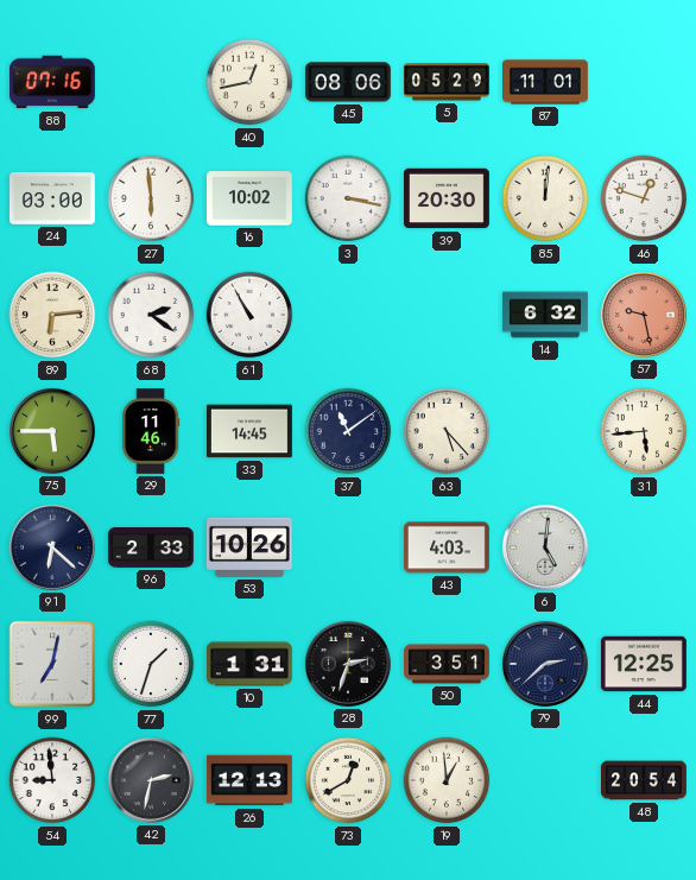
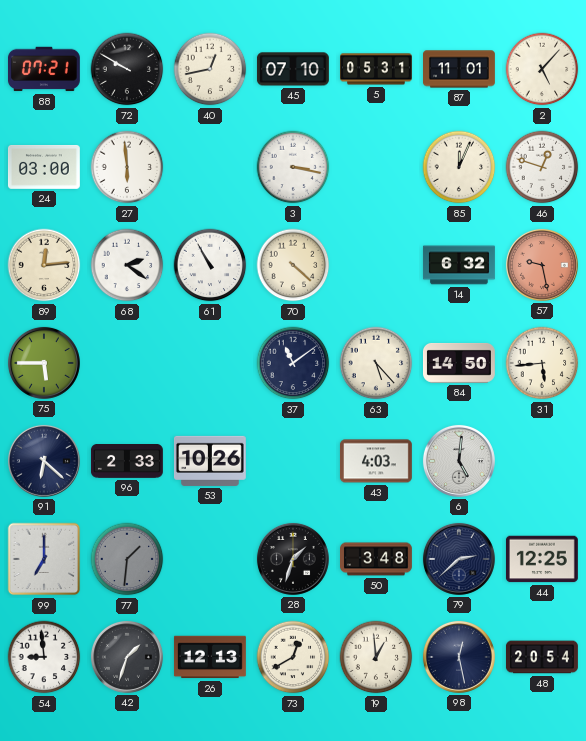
88: 07:16 -> 07:21
72: none -> 9:50
45: 08:06 -> 07:10
5: 05:29 -> 05:31
2: none -> 5:07
16: 10:02 -> none
39: 20:30 -> none
85: 12:01 -> 12:04
89: 6:14 -> 12:14
70: none -> 4:22
29: 11:46 -> none
33: 14:45 -> none
84: none -> 14:50
99: 7:02 -> 7:00
77: 1:33 -> 1:31
77 dial: white -> grey
10: 1:31 -> none
28: 2:33 -> 1:33
50: 3:51 -> 3:48
42: 2:32 -> 1:33
98: none -> 12:28
